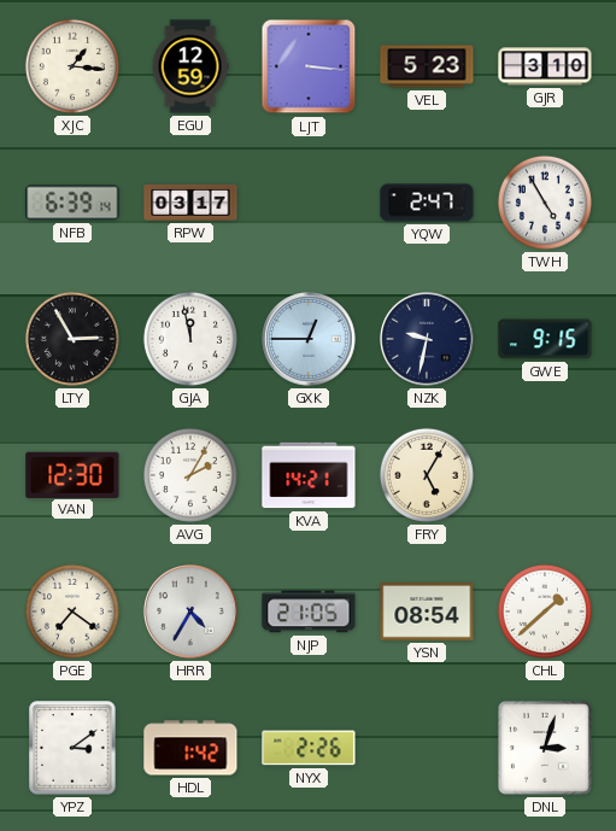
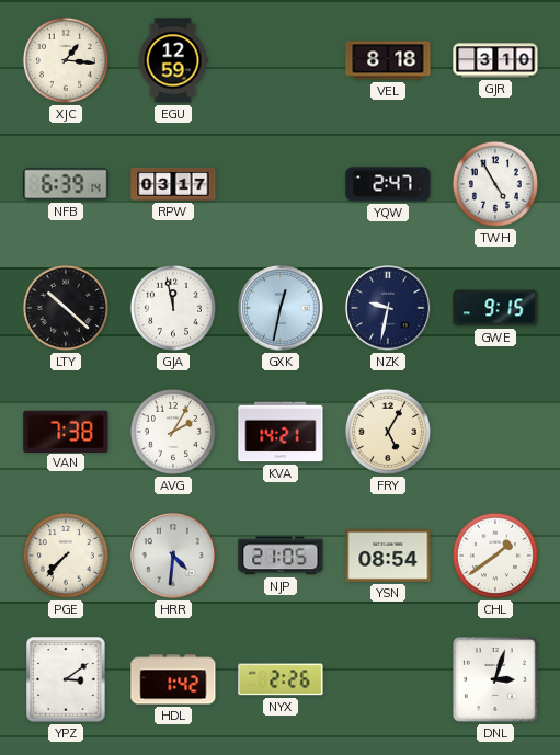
LJT: 3:16 -> none
VEL: 5:23 -> 8:18
LTY: 2:55 -> 10:22
GXK: 12:45 -> 12:32
VAN: 12:30 -> 7:38
PGE: 7:21 -> 7:37
HRR: 4:35 -> 4:31
CHL: 1:38 -> 1:39
